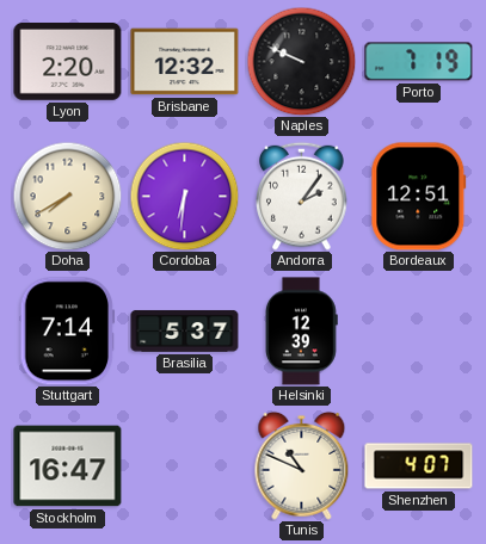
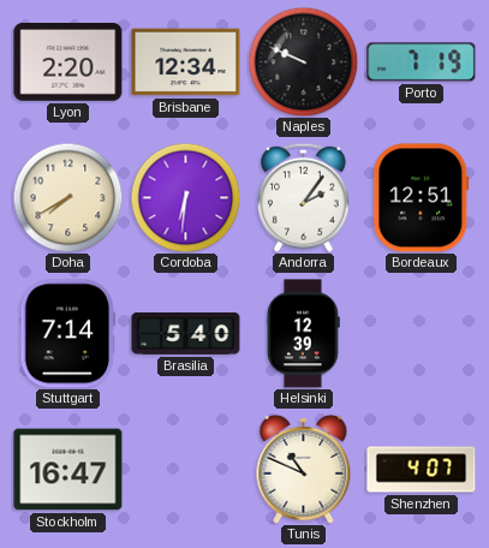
Brisbane: 12:32 -> 12:34
Brasilia: 5:37 -> 5:40
